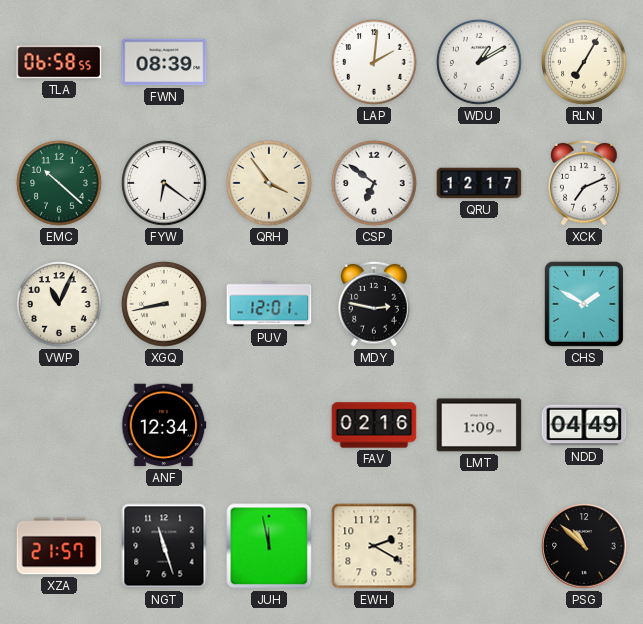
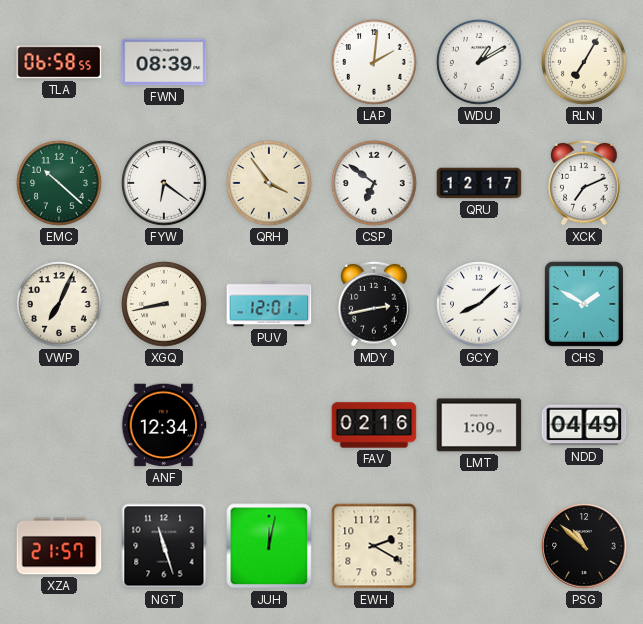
VWP: 11:04 -> 7:04
MDY: 2:47 -> 2:43
GCY: none -> 8:08
JUH: 11:58 -> 12:02
